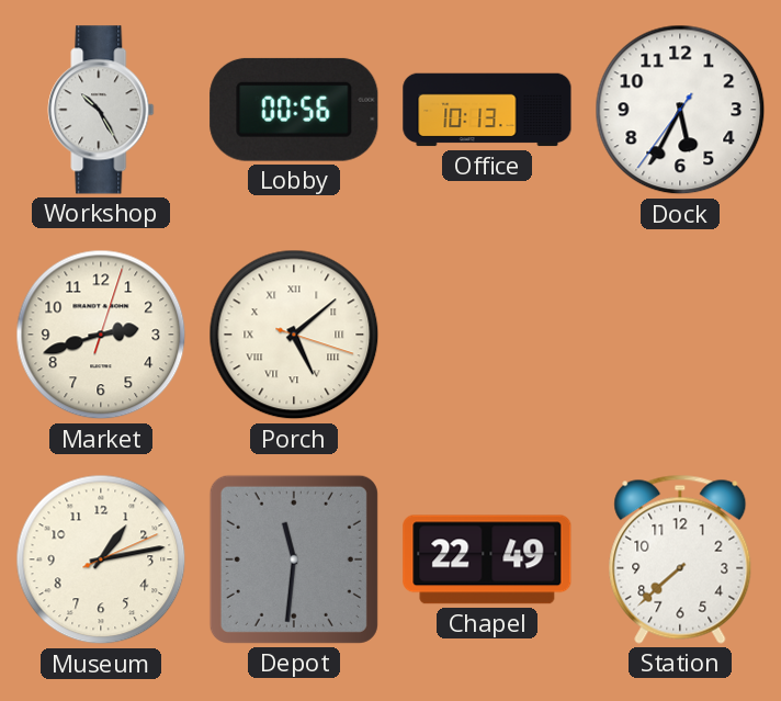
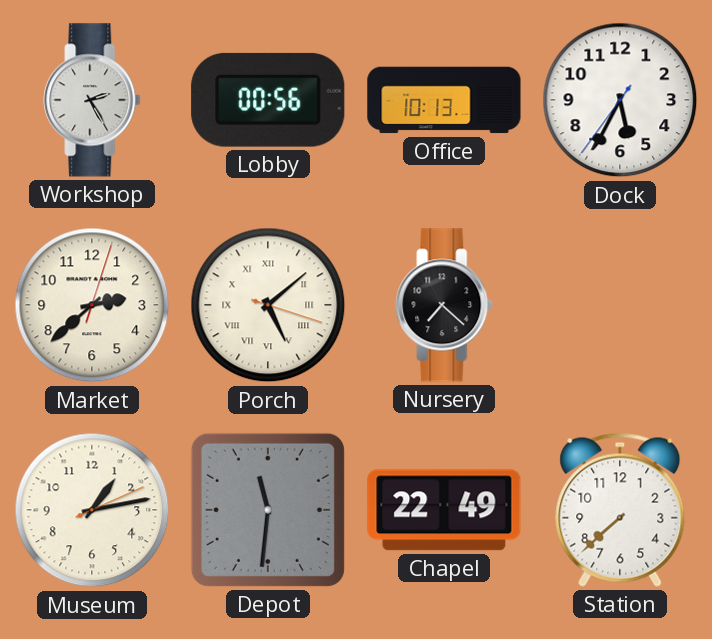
Workshop: 10:25 -> 2:25
Market: 2:42 -> 2:38
Nursery: none -> 7:22
